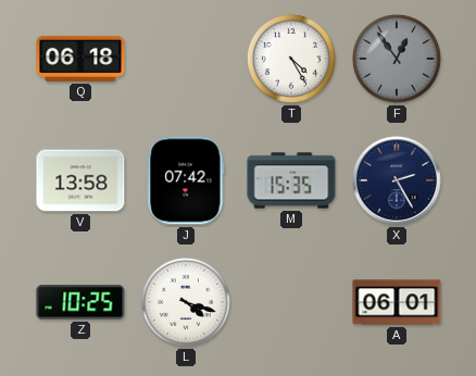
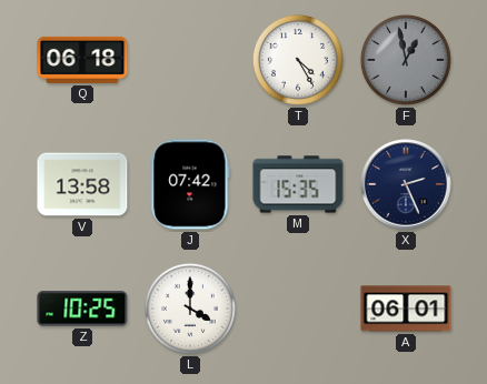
F: 12:54 -> 12:58
X: 2:25 -> 2:26
L: 4:18 -> 4:00
